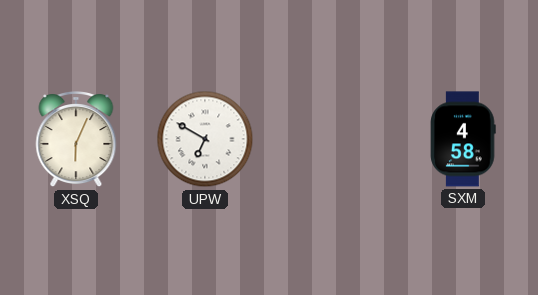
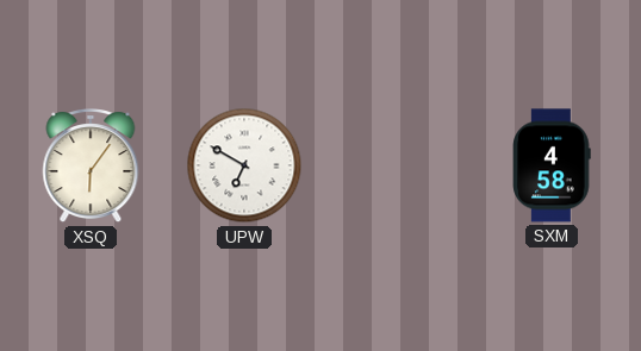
XSQ: 6:04 -> 6:06
